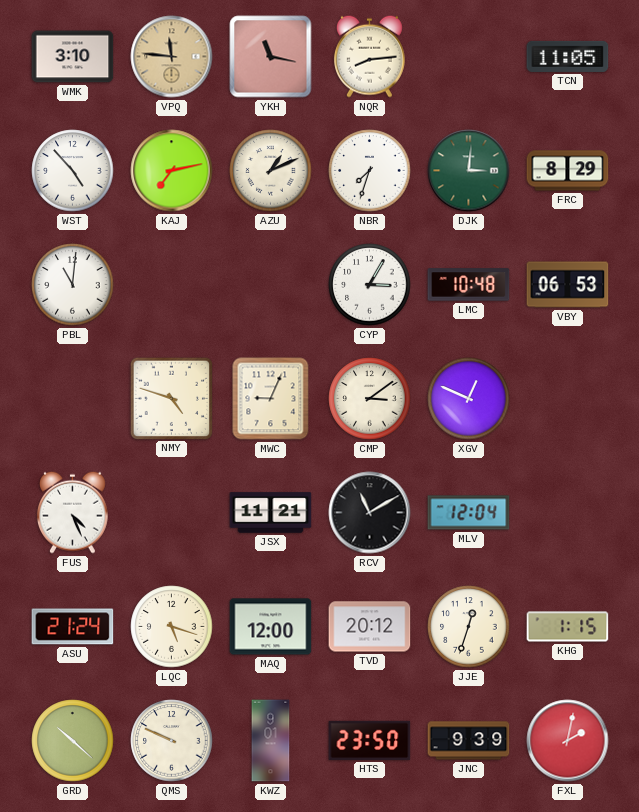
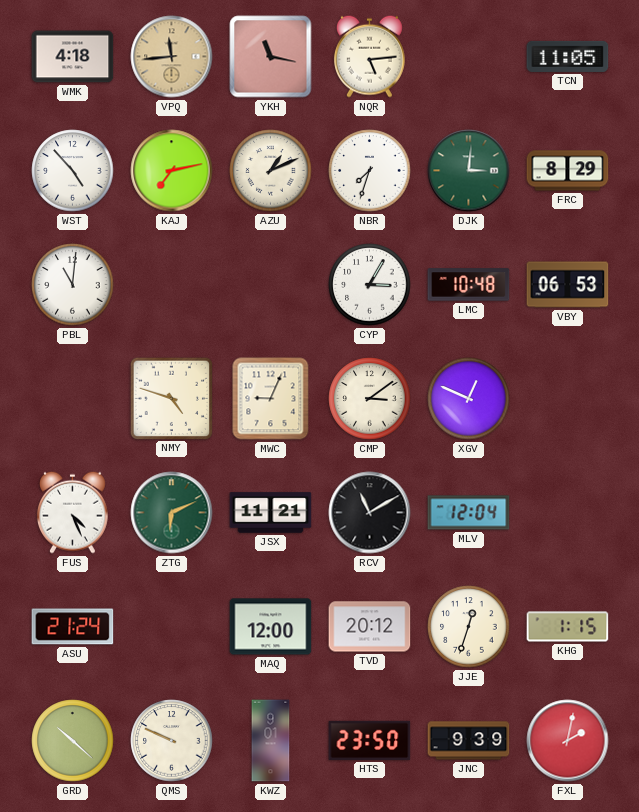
WMK: 3:10 -> 4:18
VPQ: 11:46 -> 11:44
NQR: 8:14 -> 5:14
ZTG: none -> 6:11
LQC: 5:18 -> none
